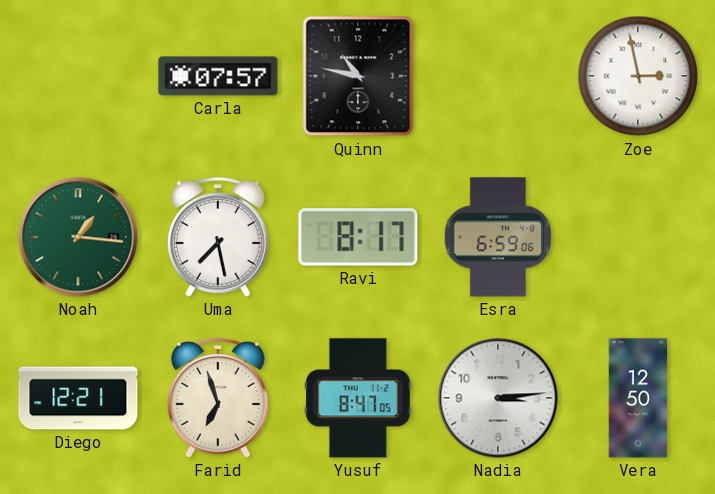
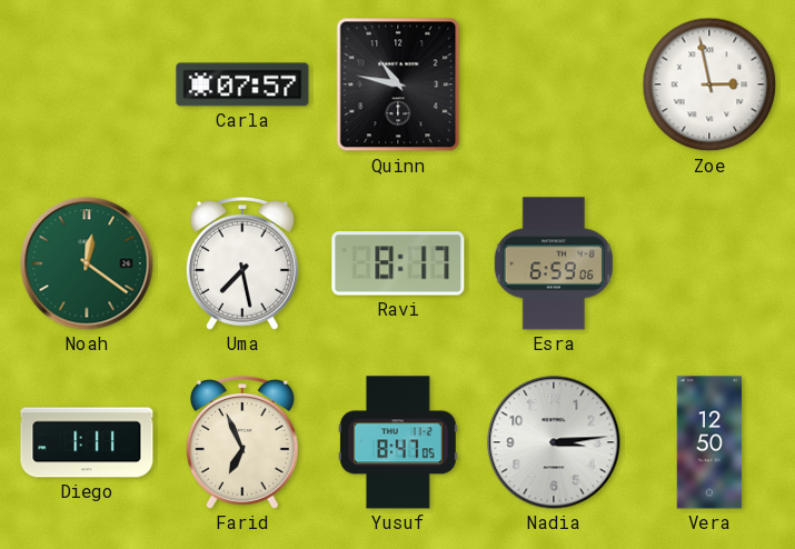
Noah: 1:16 -> 12:21
Diego: 12:21 -> 1:11
Farid: 6:57 -> 6:56
